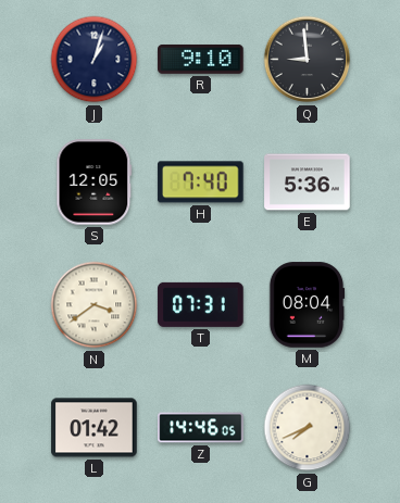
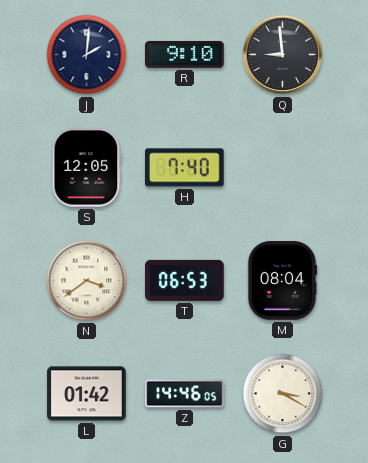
J: 1:03 -> 2:01
E: 5:36 -> none
T: 07:31 -> 06:53
G: 7:41 -> 3:20
